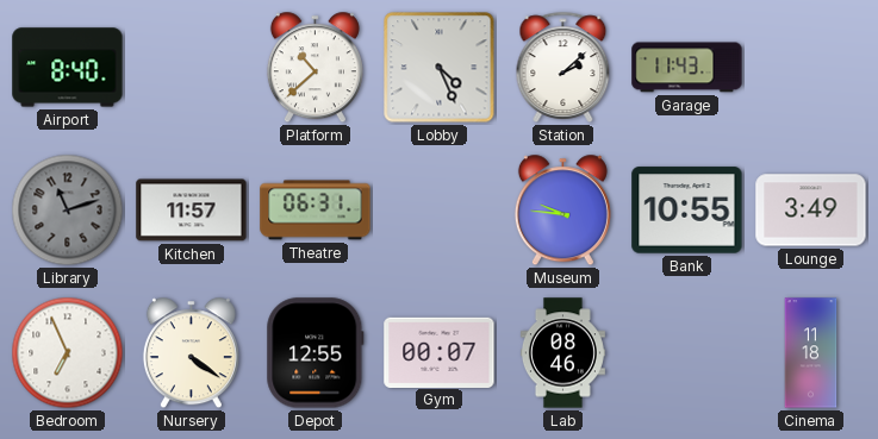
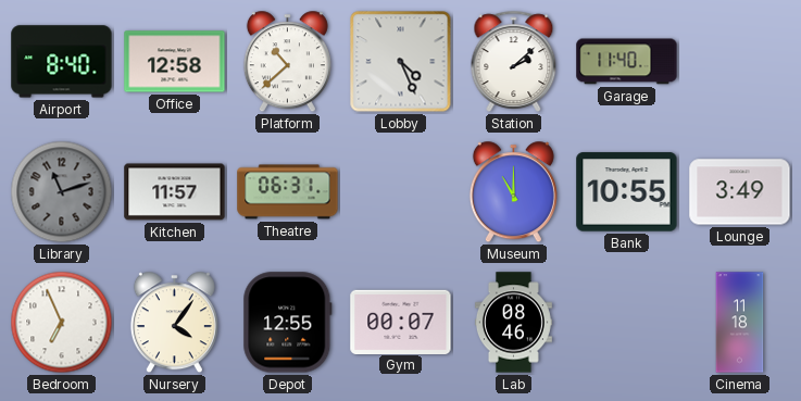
Office: none -> 12:58
Garage: 11:43 -> 11:40
Museum: 9:46 -> 11:00
Nursery: 4:21 -> 4:06
